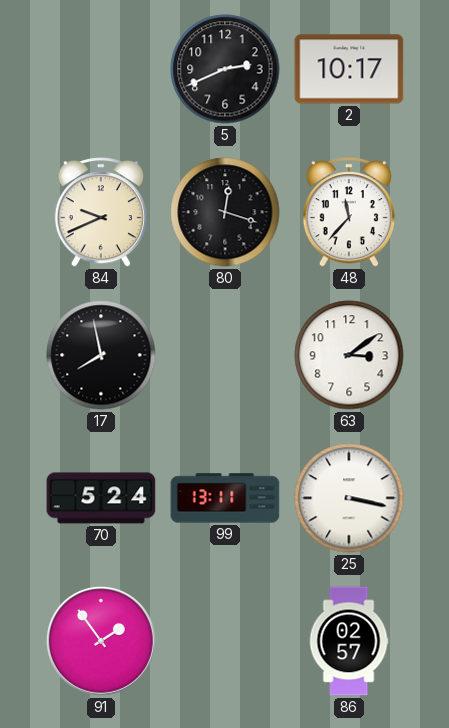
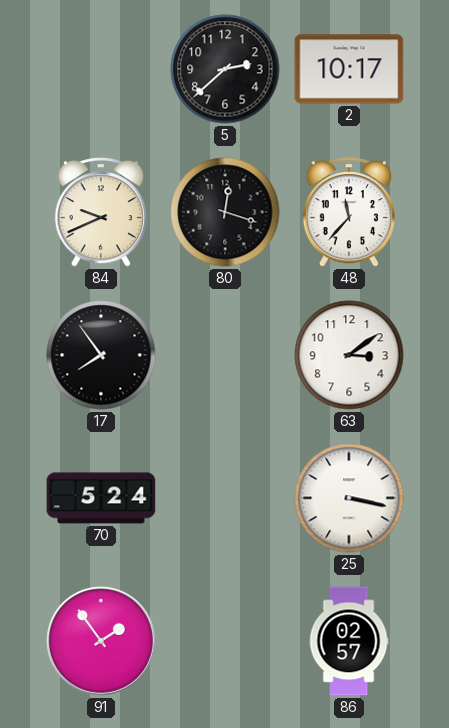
5: 2:41 -> 2:38
17: 7:58 -> 7:54
99: 13:11 -> none
